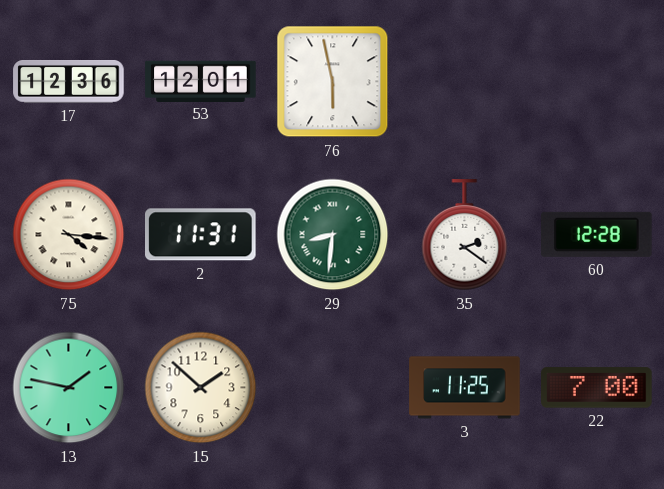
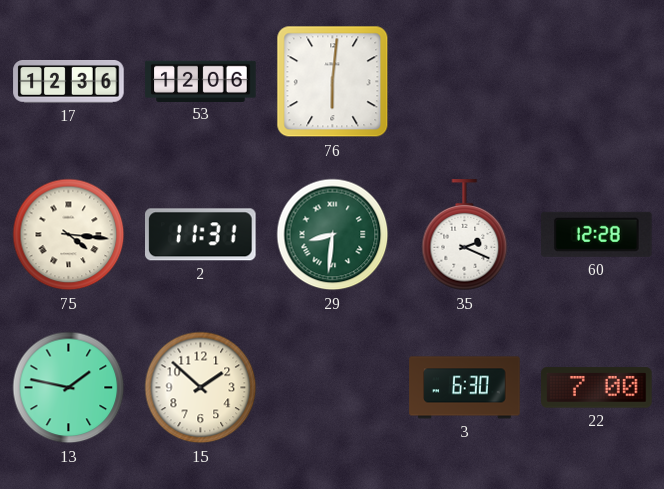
53: 12:01 -> 12:06
76: 5:58 -> 6:01
35: 2:21 -> 2:19
3: 11:25 -> 6:30
